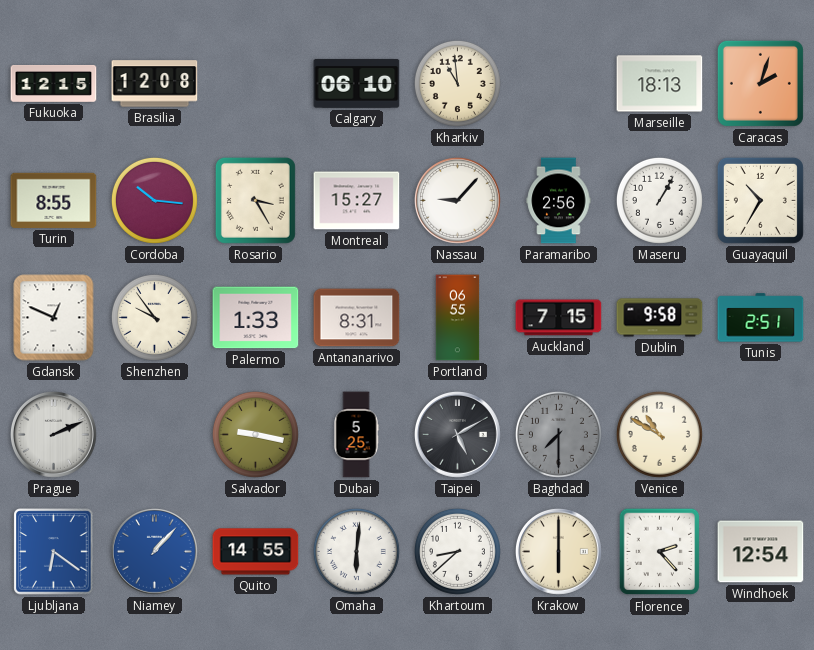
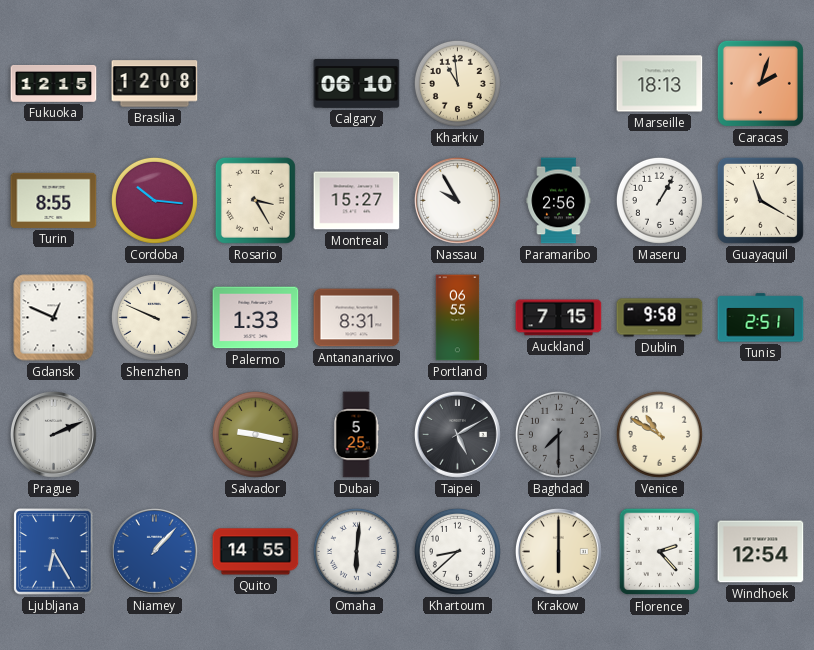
Nassau: 9:07 -> 9:55
Guayaquil: 10:35 -> 11:20
Shenzhen: 9:54 -> 9:49
Ljubljana: 6:21 -> 6:25
